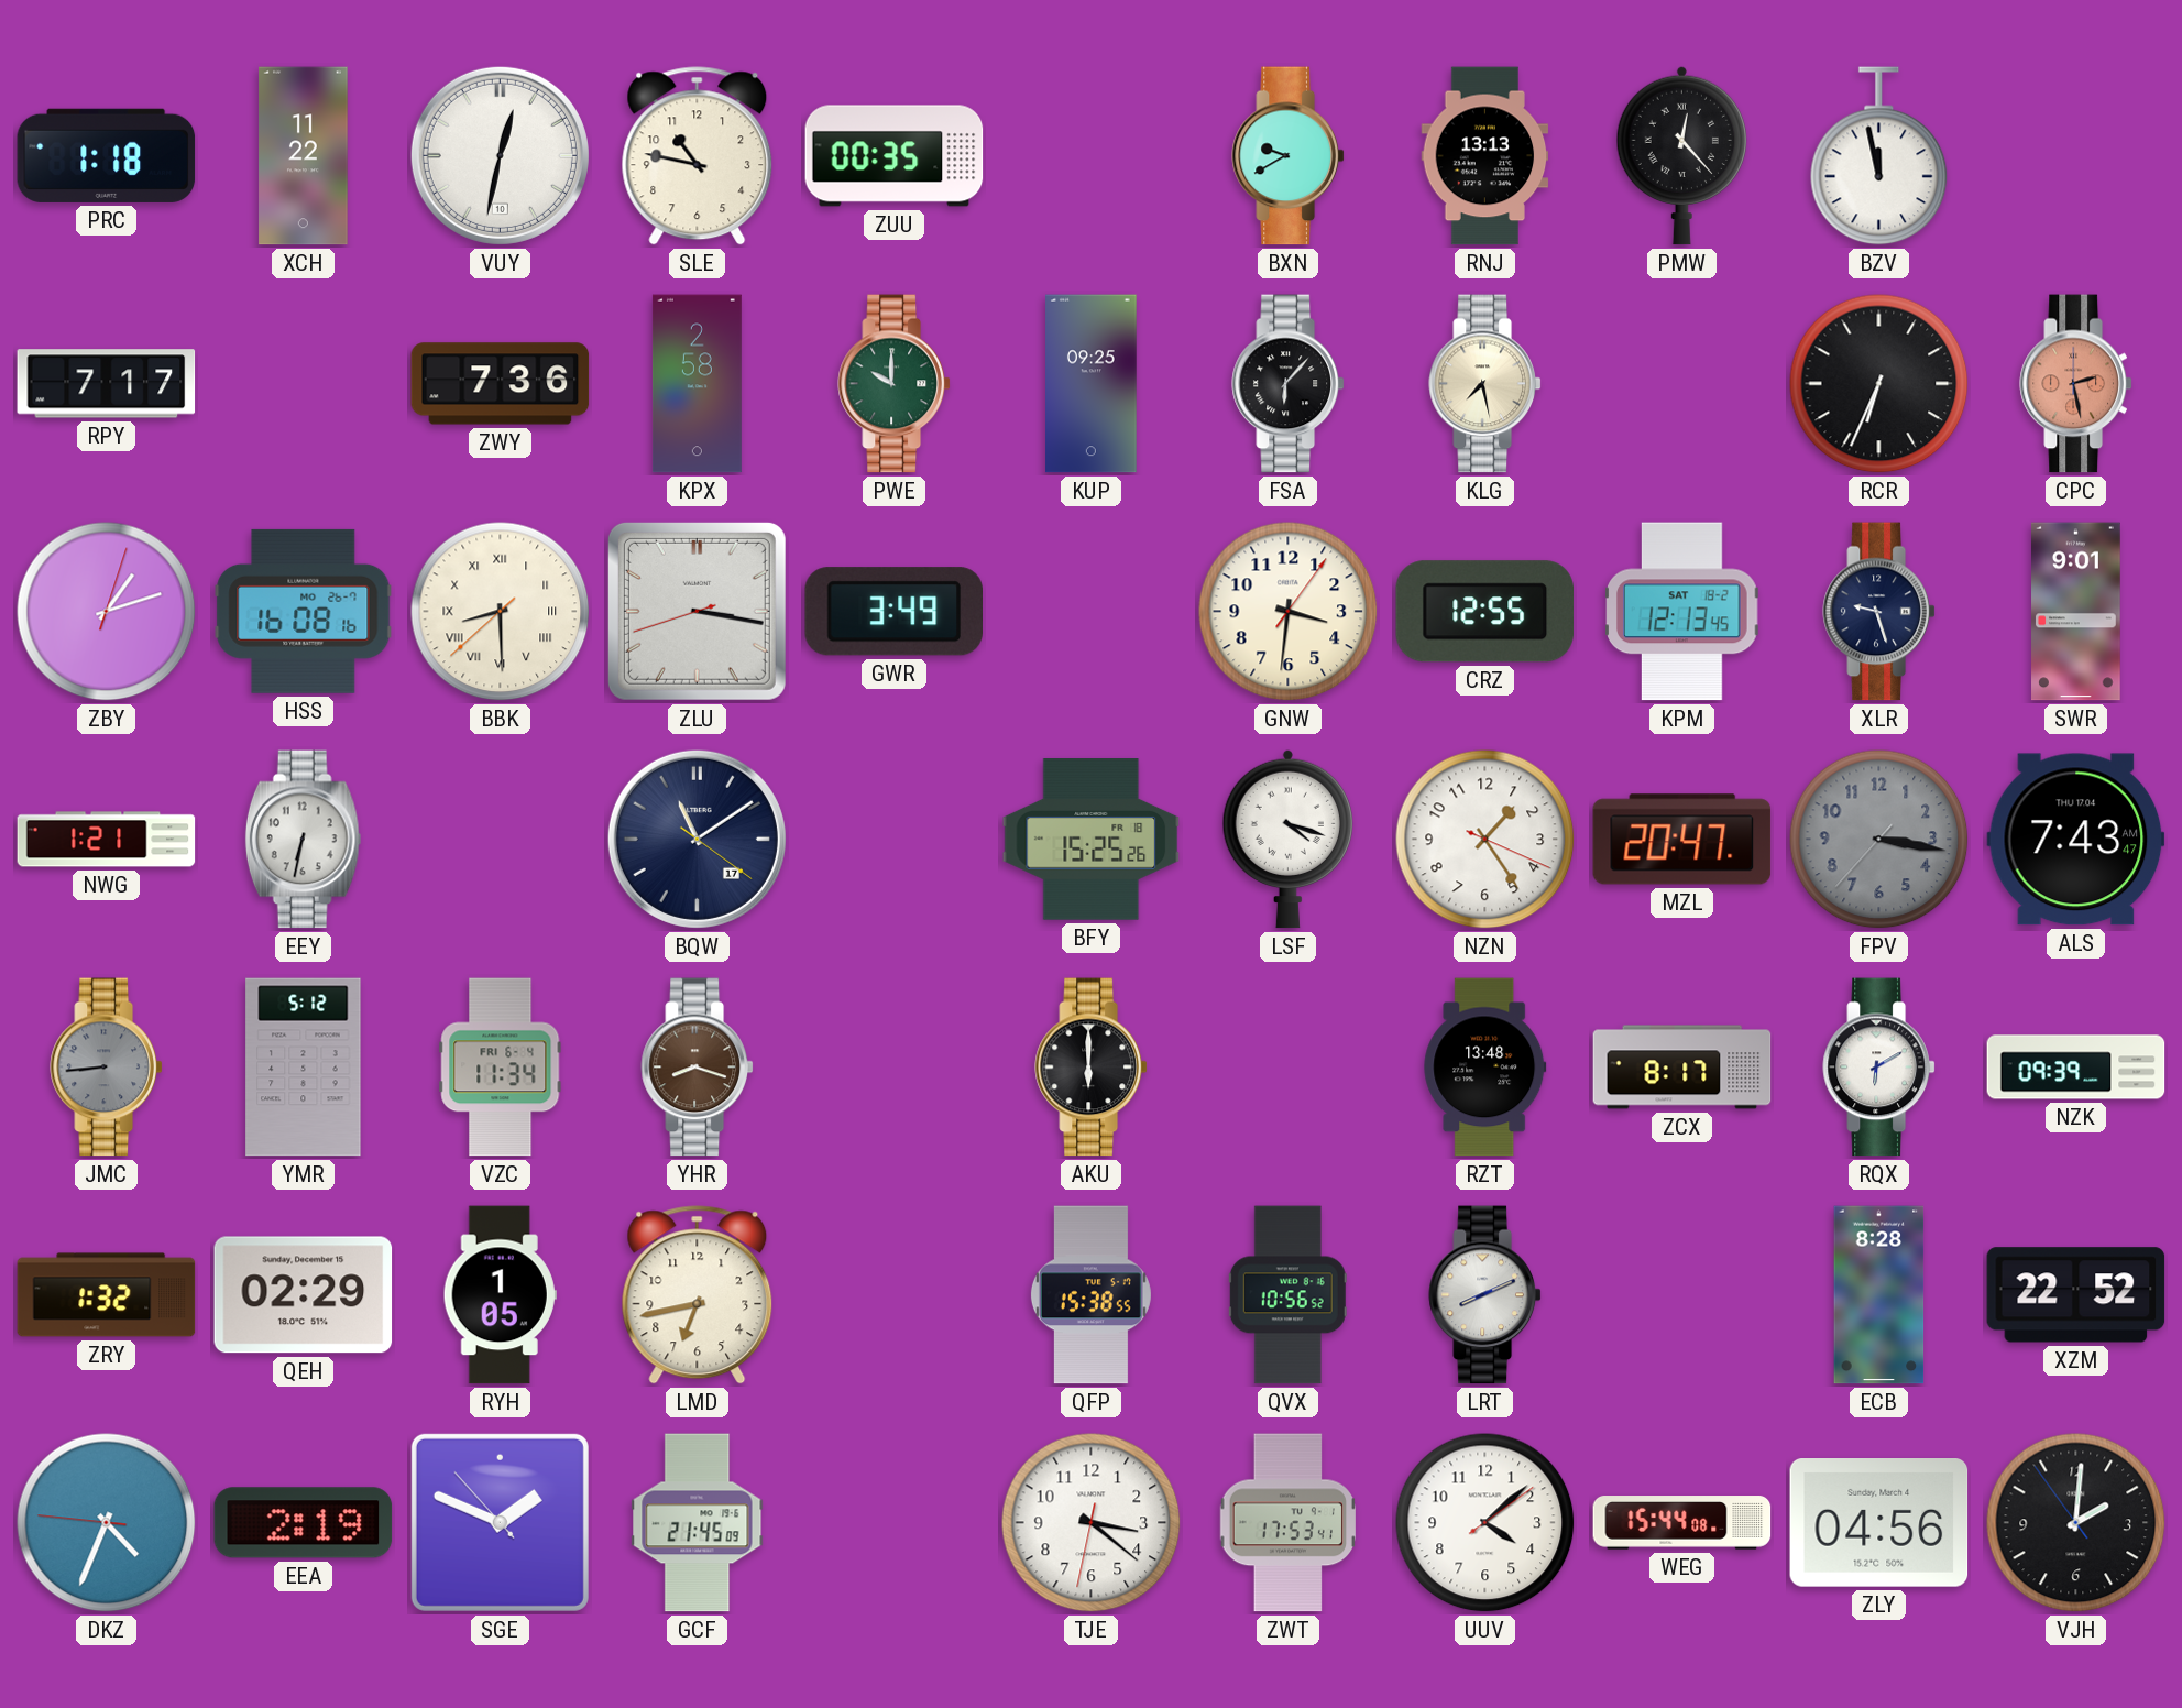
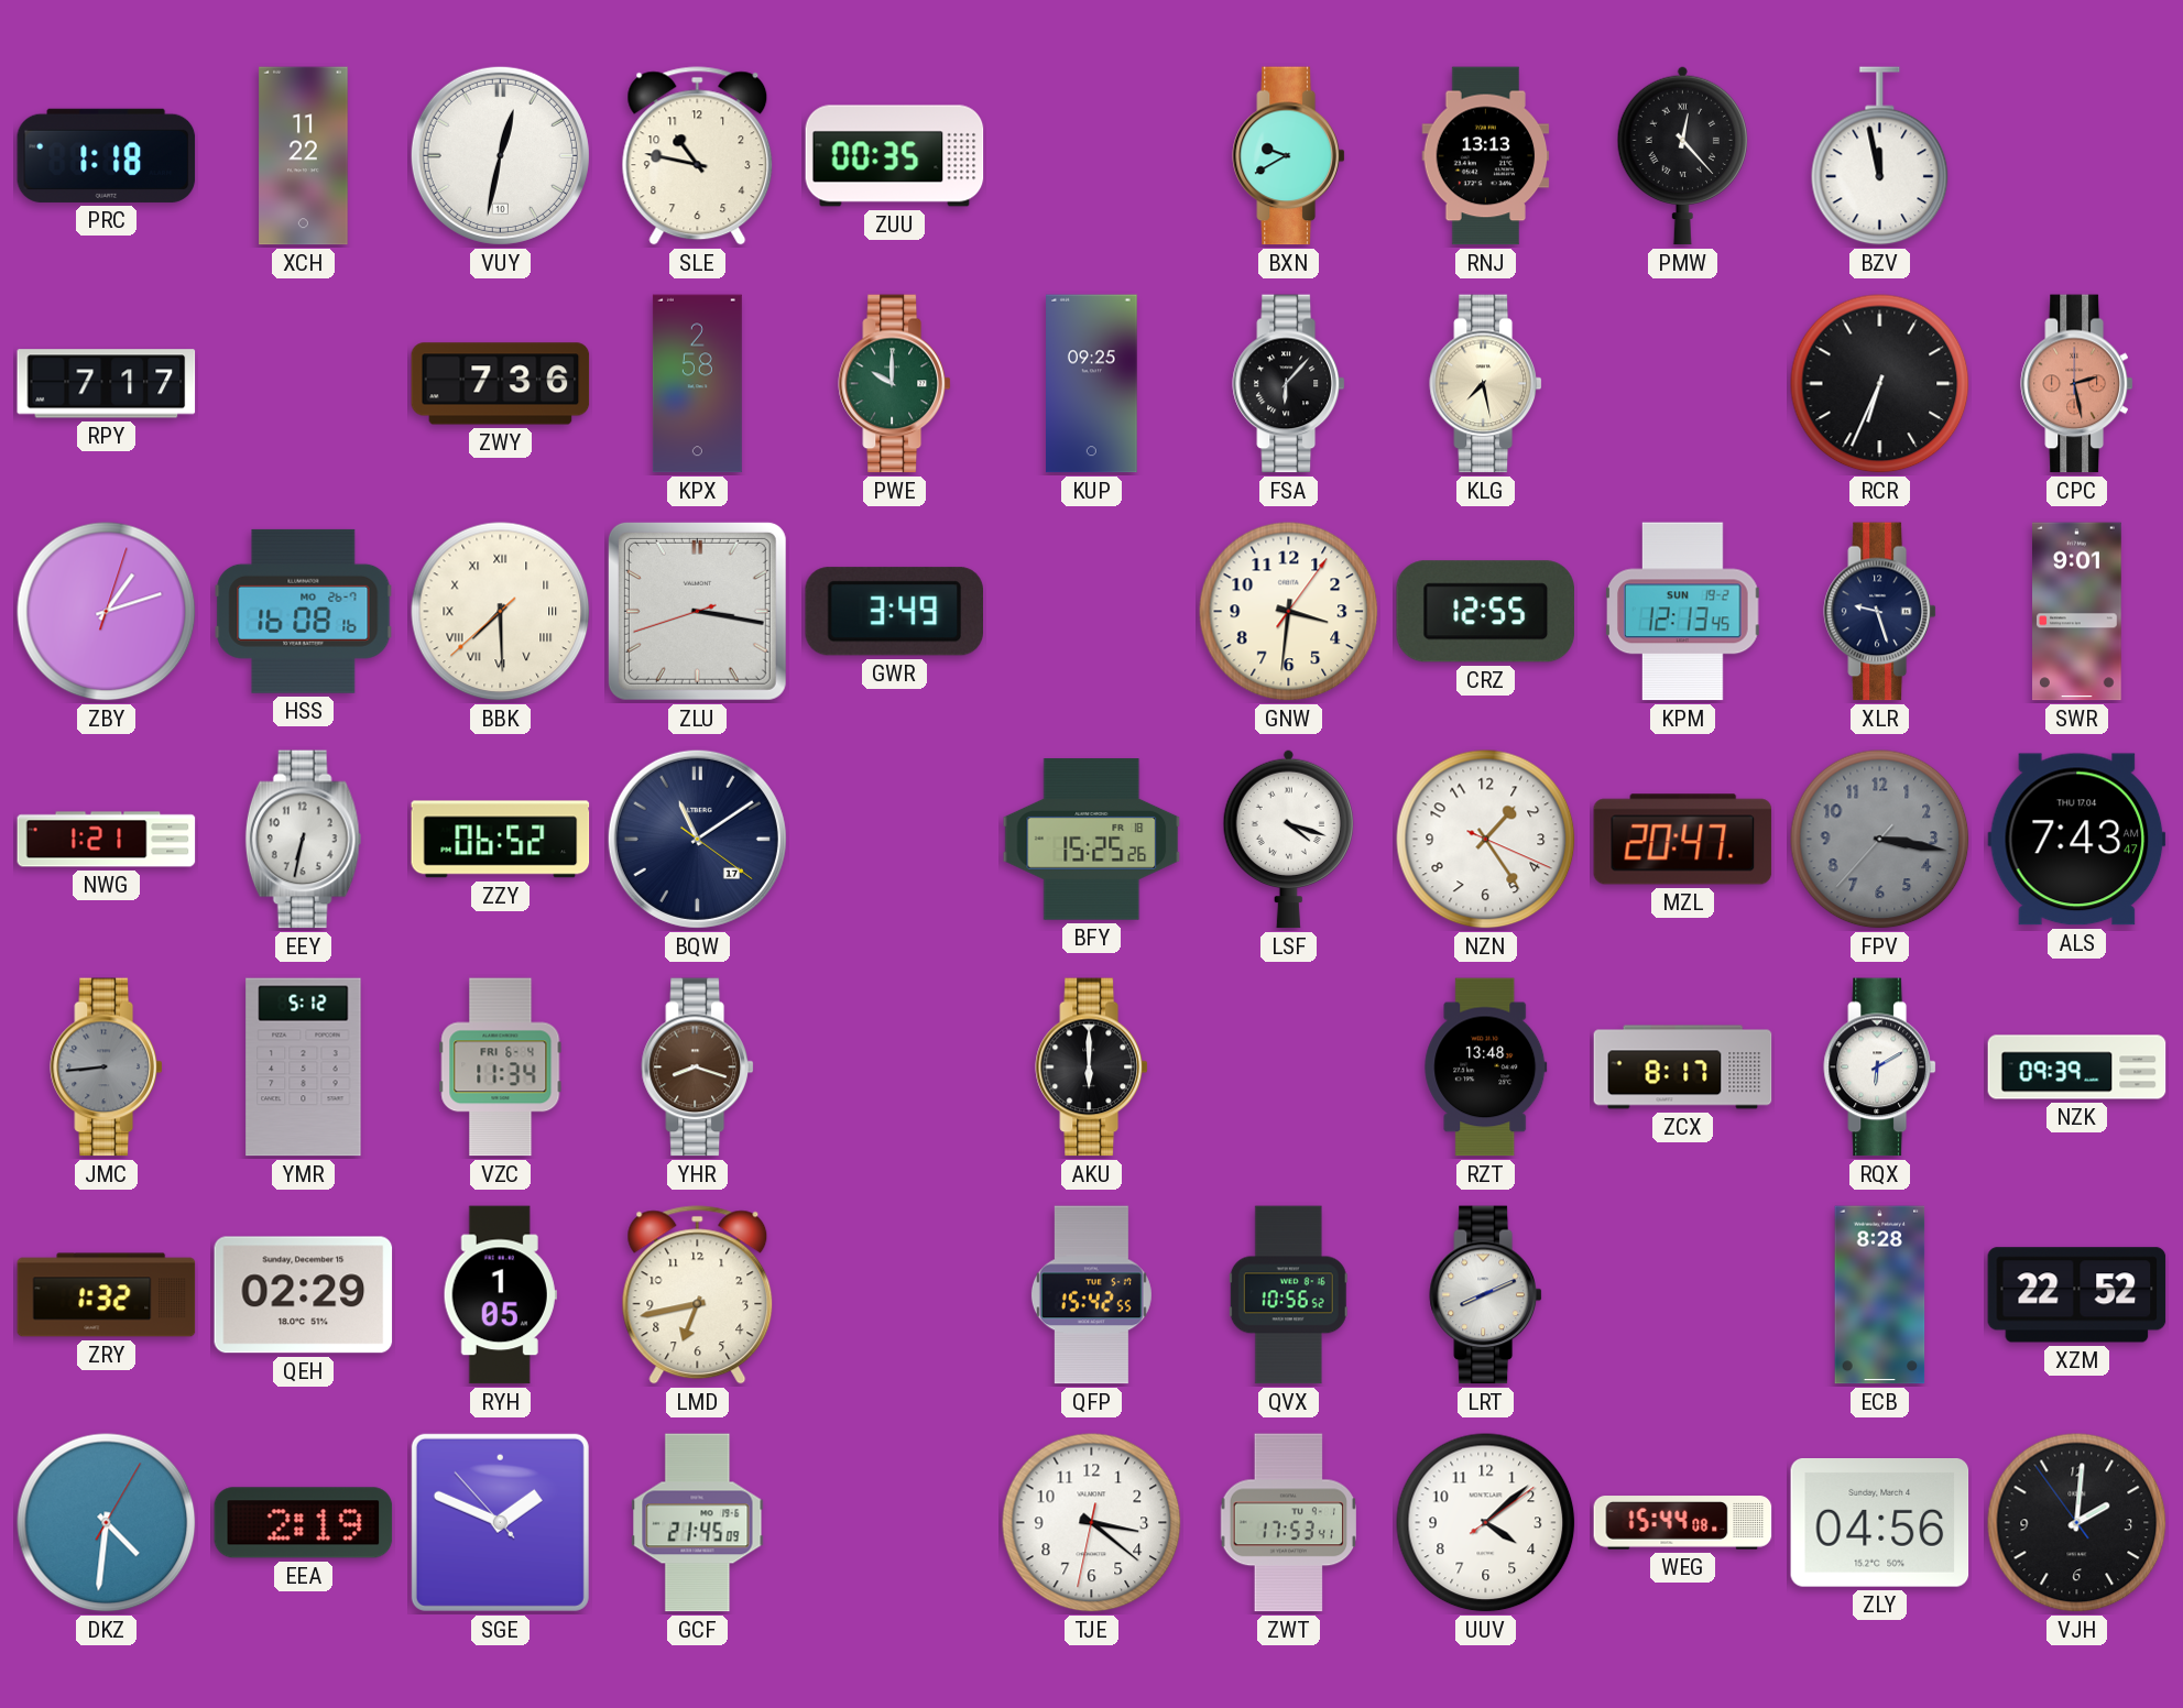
BBK: 8:29 -> 7:29
KPM date: SAT 18-2 -> SUN 19-2
ZZY: none -> 06:52
QFP: 15:38 -> 15:42
DKZ: 4:33 -> 4:31
